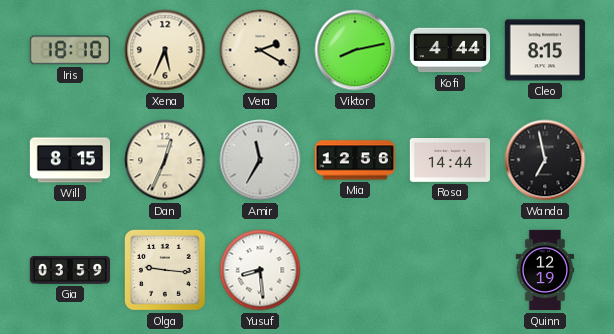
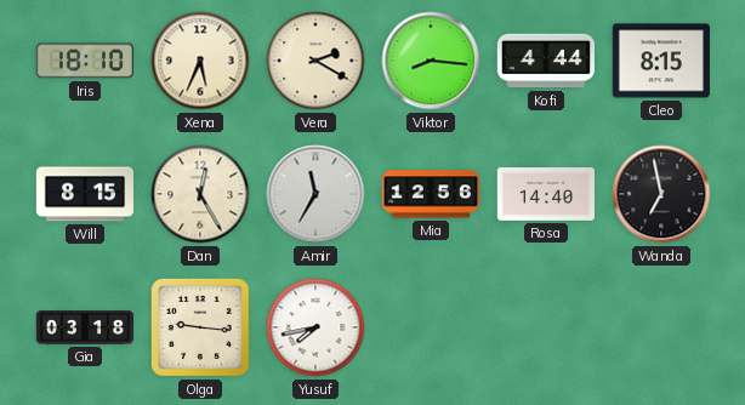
Viktor: 8:13 -> 8:16
Dan: 12:34 -> 12:25
Rosa: 14:44 -> 14:40
Gia: 03:59 -> 03:18
Yusuf: 8:29 -> 7:43
Quinn: 12:19 -> none
